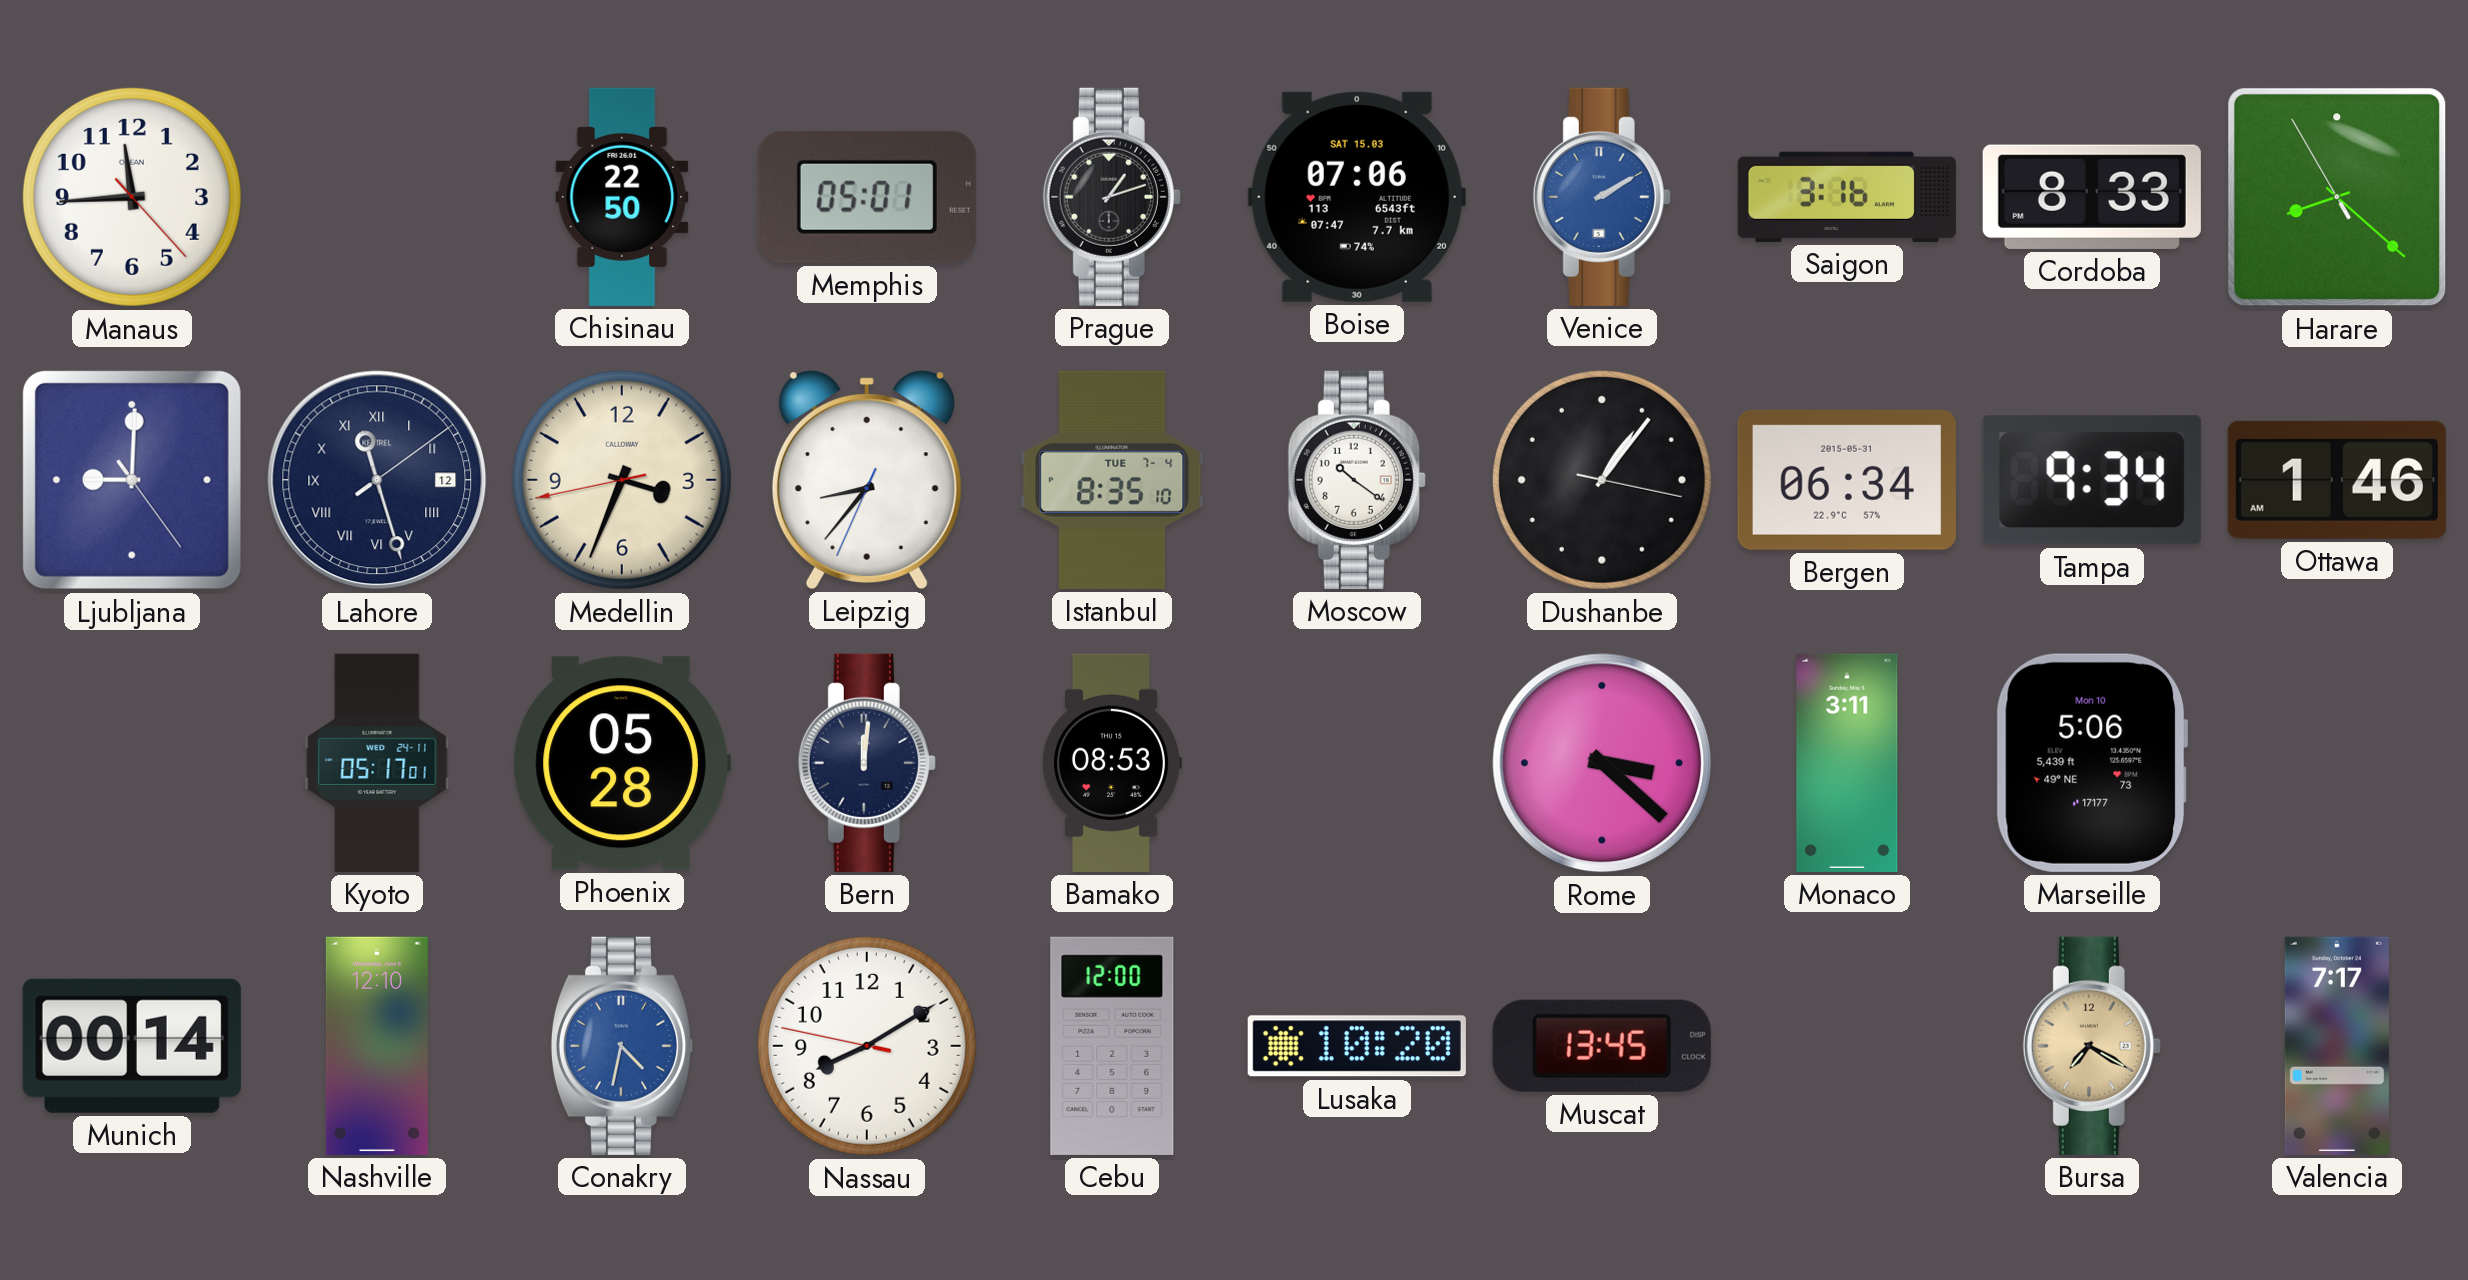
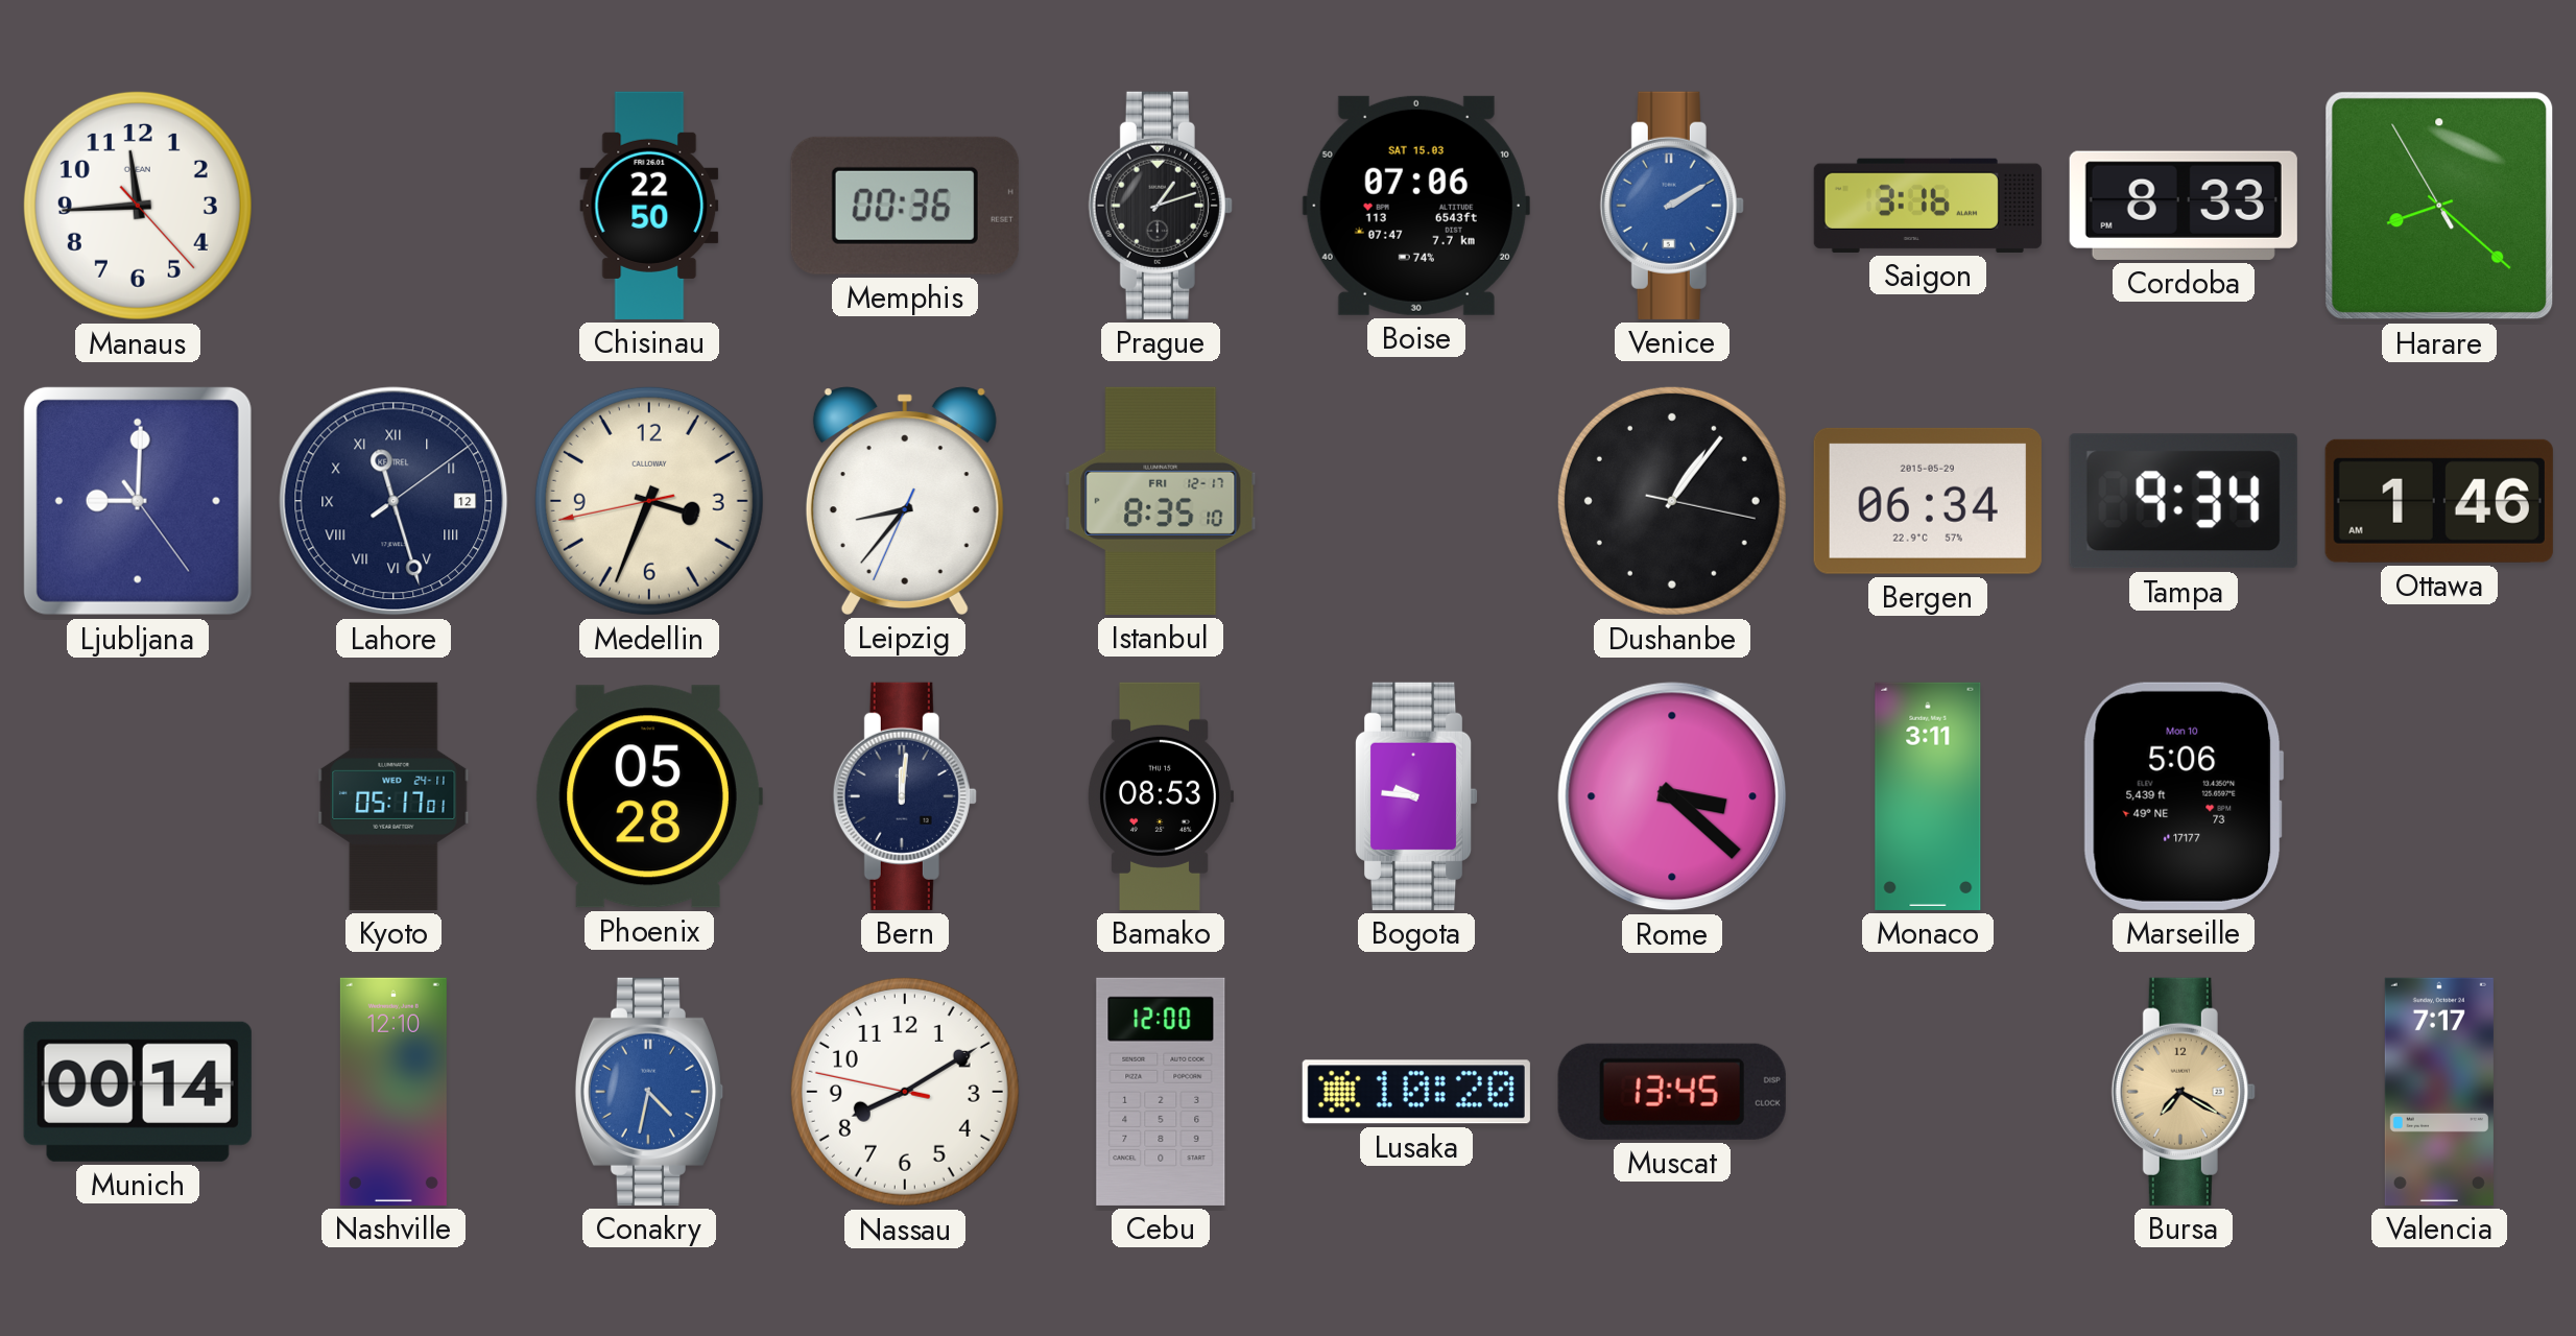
Memphis: 05:01 -> 00:36
Istanbul date: TUE 7-4 -> FRI 12-17
Moscow: 10:21 -> none
Bergen date: 2015-05-31 -> 2015-05-29
Bogota: none -> 9:46
